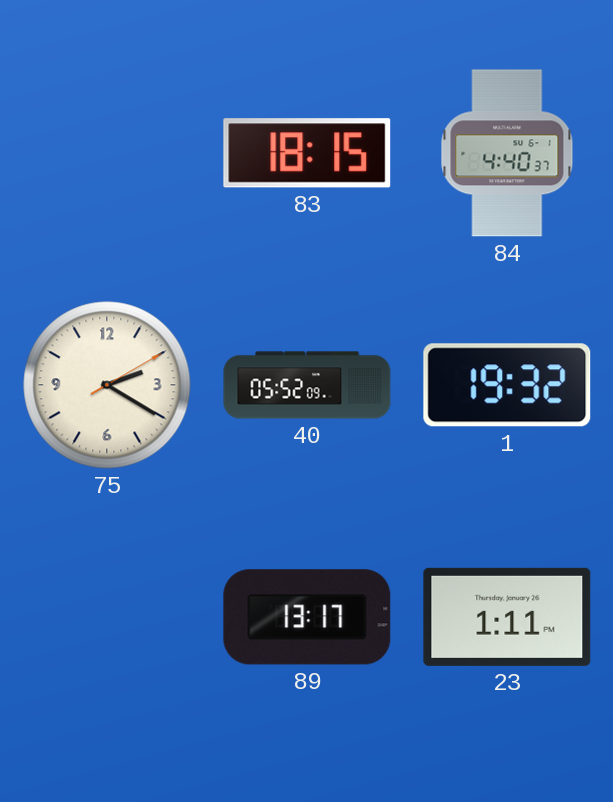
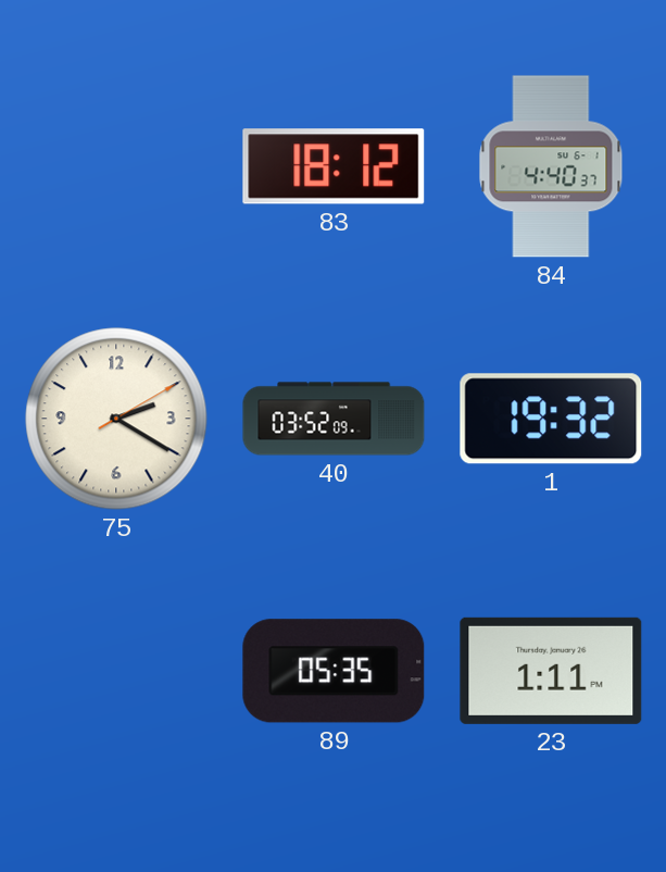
83: 18:15 -> 18:12
40: 05:52 -> 03:52
89: 13:17 -> 05:35
